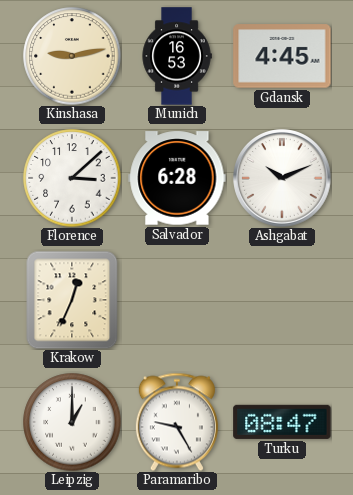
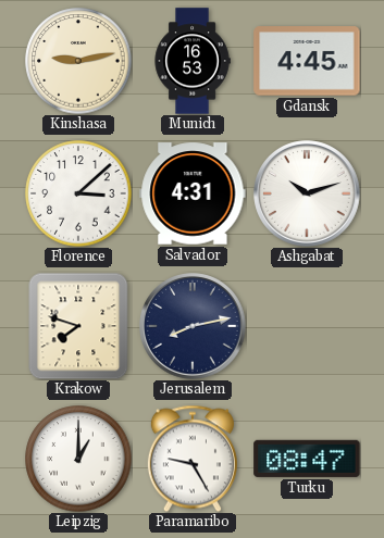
Salvador: 6:28 -> 4:31
Ashgabat: 10:11 -> 10:12
Krakow: 12:34 -> 7:48
Jerusalem: none -> 8:13
